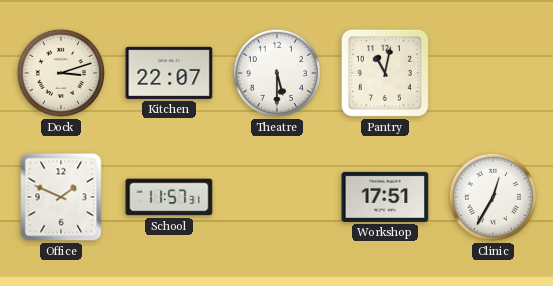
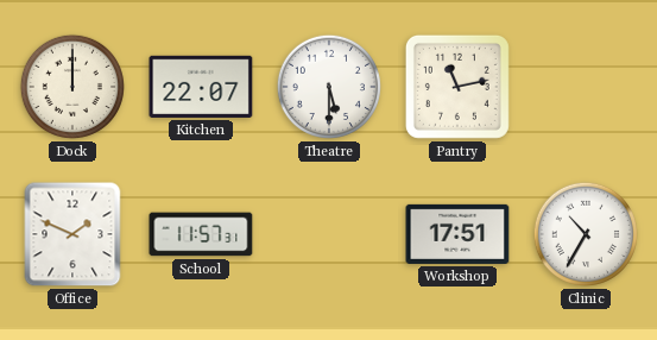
Dock: 3:12 -> 12:00
Pantry: 11:02 -> 11:13
Clinic: 12:35 -> 10:35
